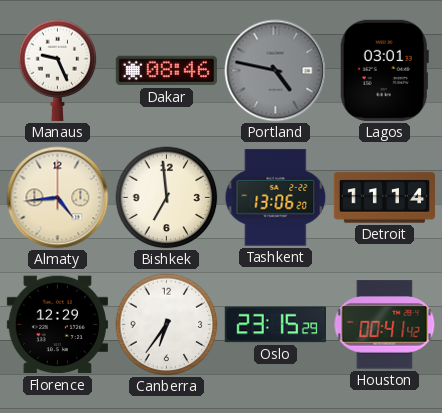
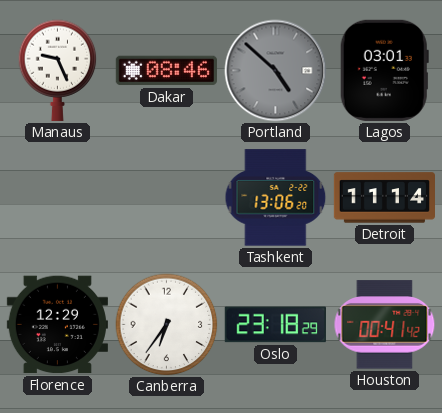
Portland: 4:47 -> 4:52
Almaty: 4:44 -> none
Bishkek: 6:59 -> none
Oslo: 23:15 -> 23:18
